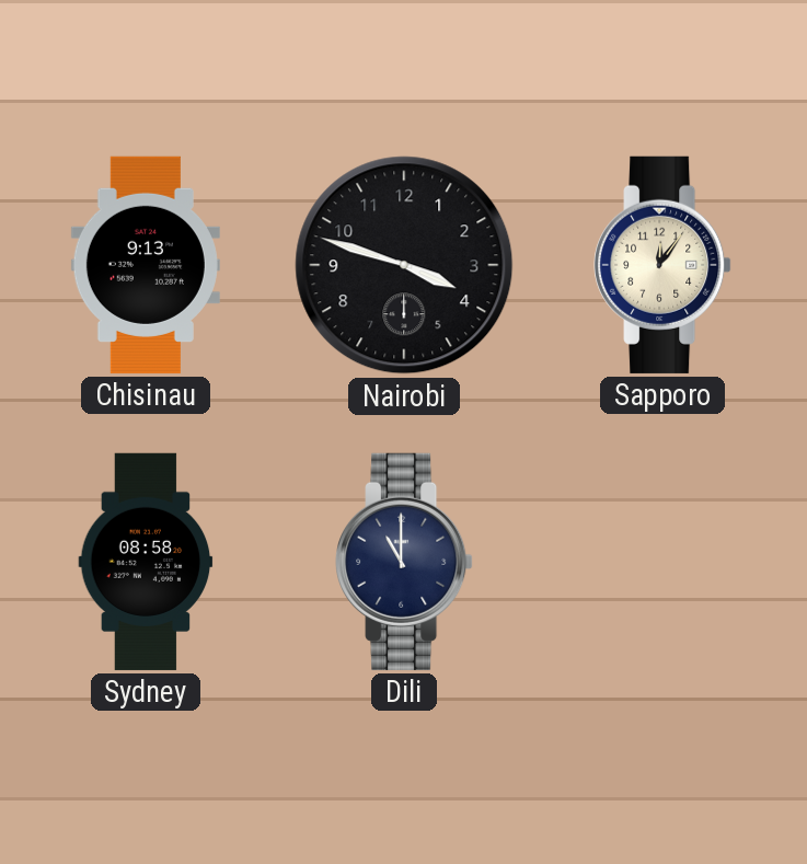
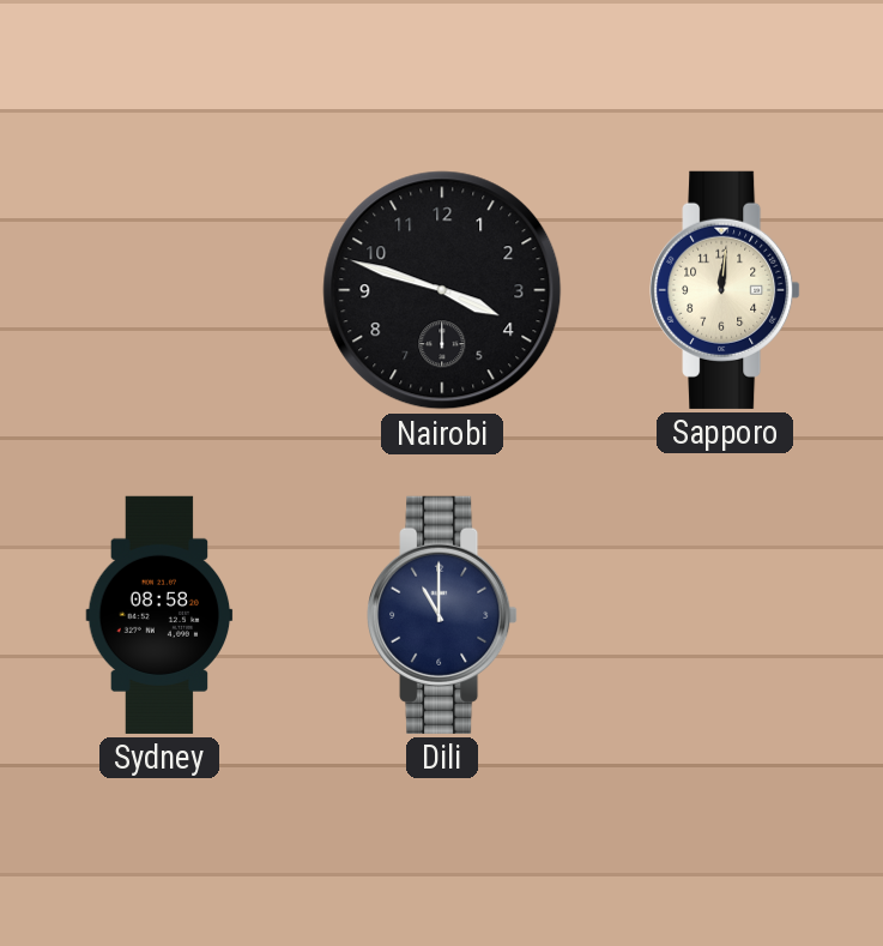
Chisinau: 9:13 -> none
Sapporo: 12:06 -> 12:01
